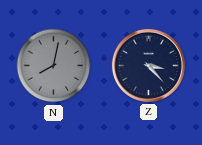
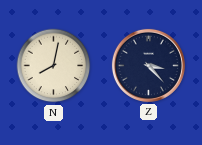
N dial: grey -> cream
